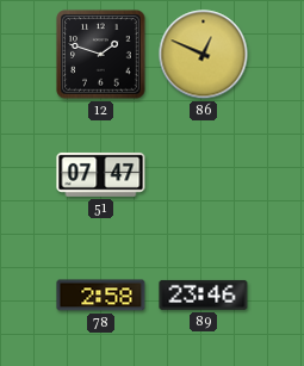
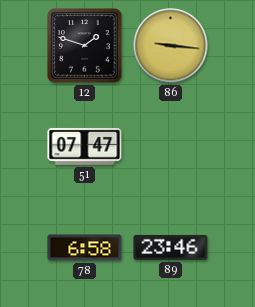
86: 12:49 -> 9:16
78: 2:58 -> 6:58
